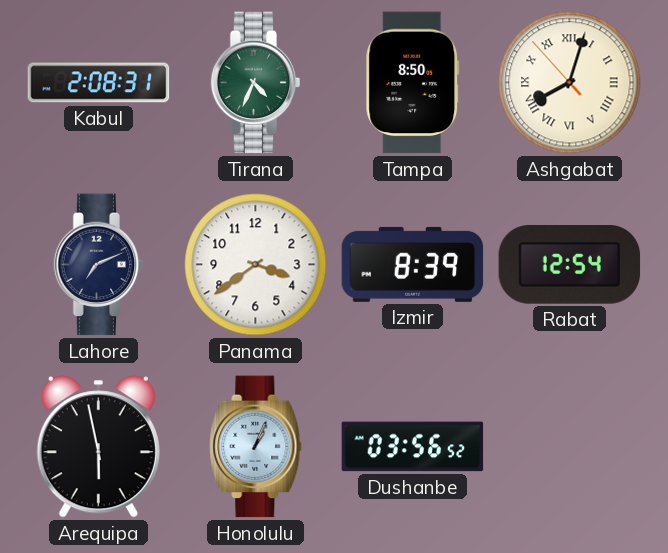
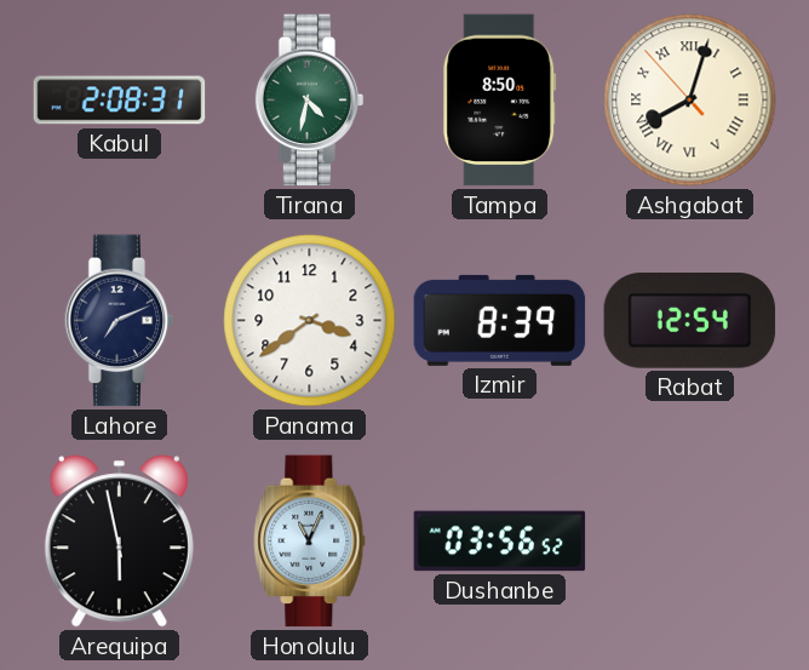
Tirana: 4:34 -> 4:32
Honolulu: 1:04 -> 11:04
